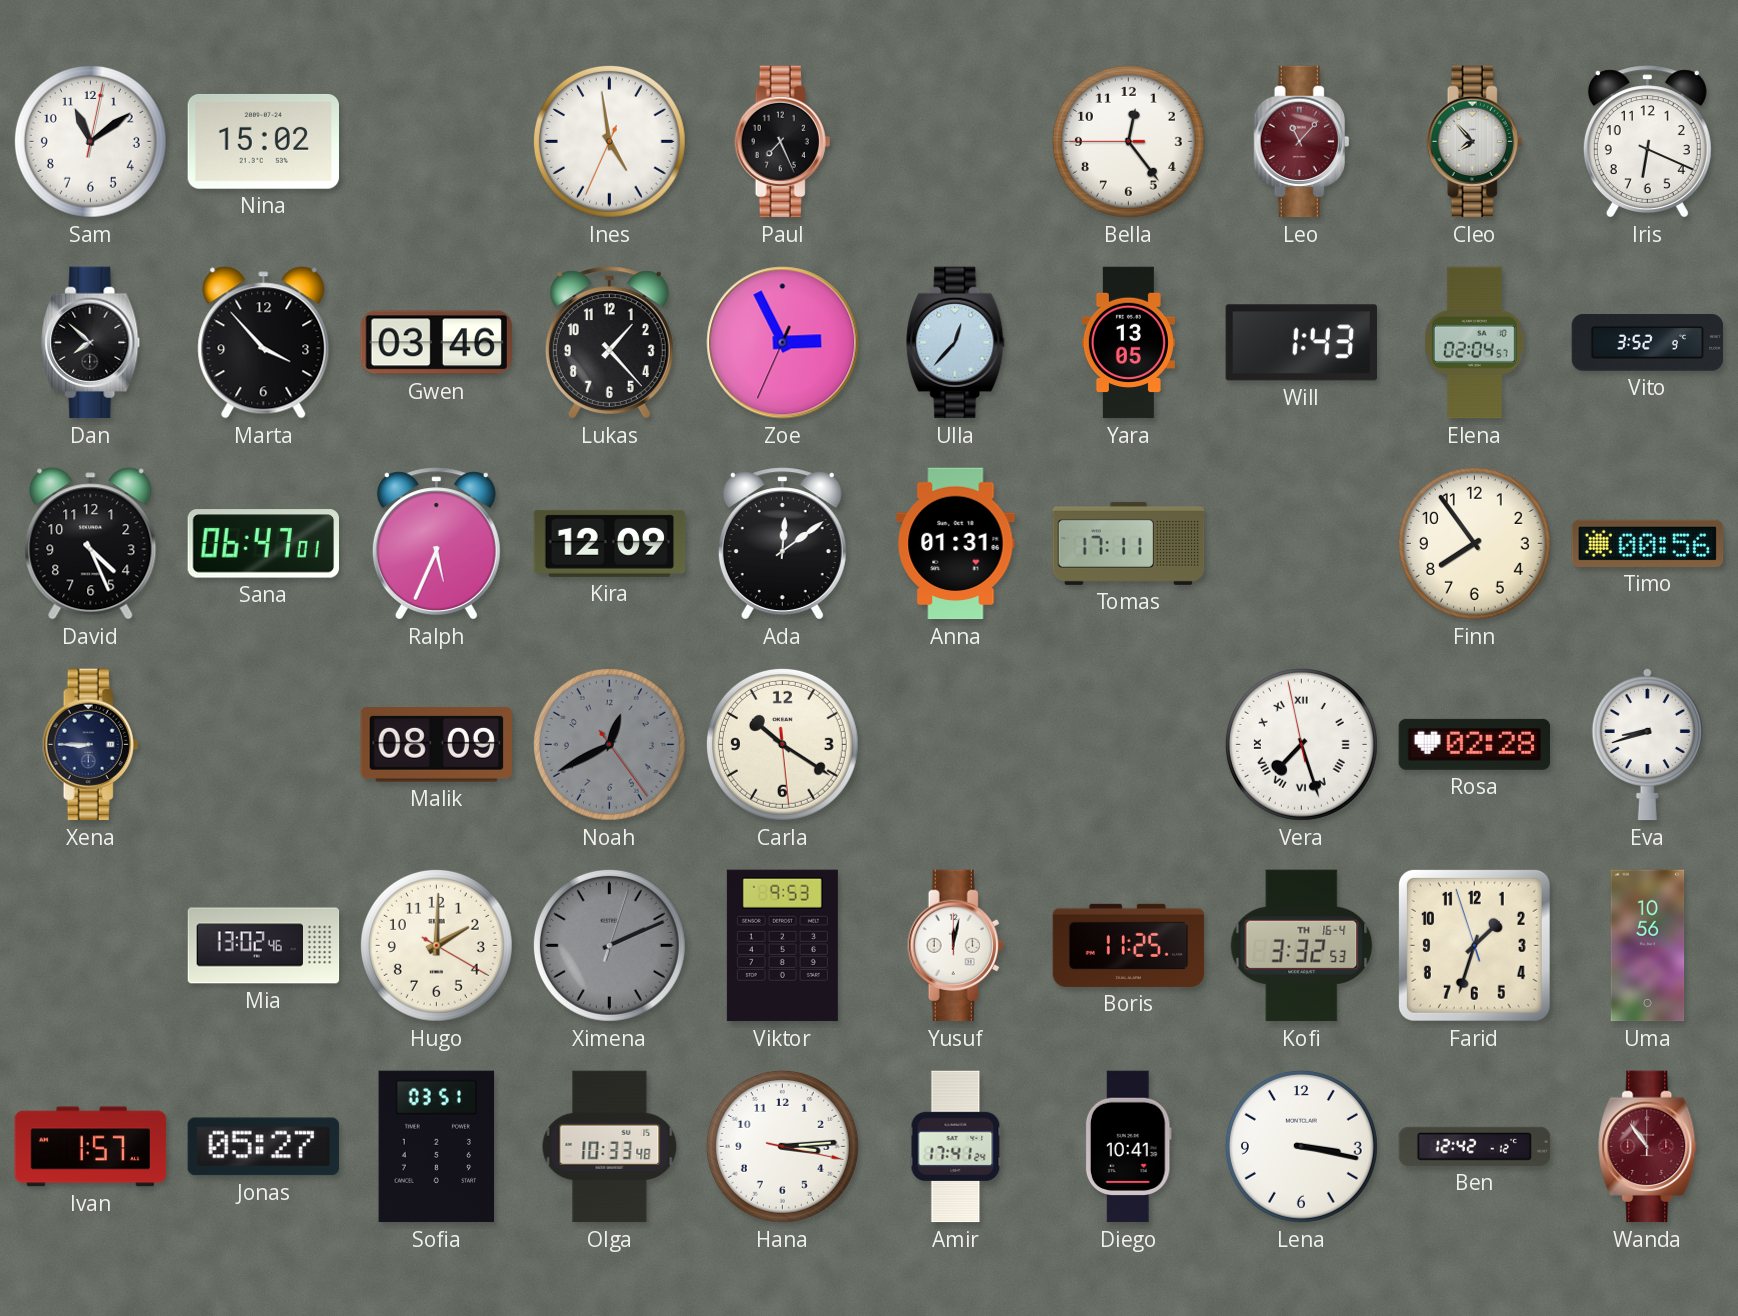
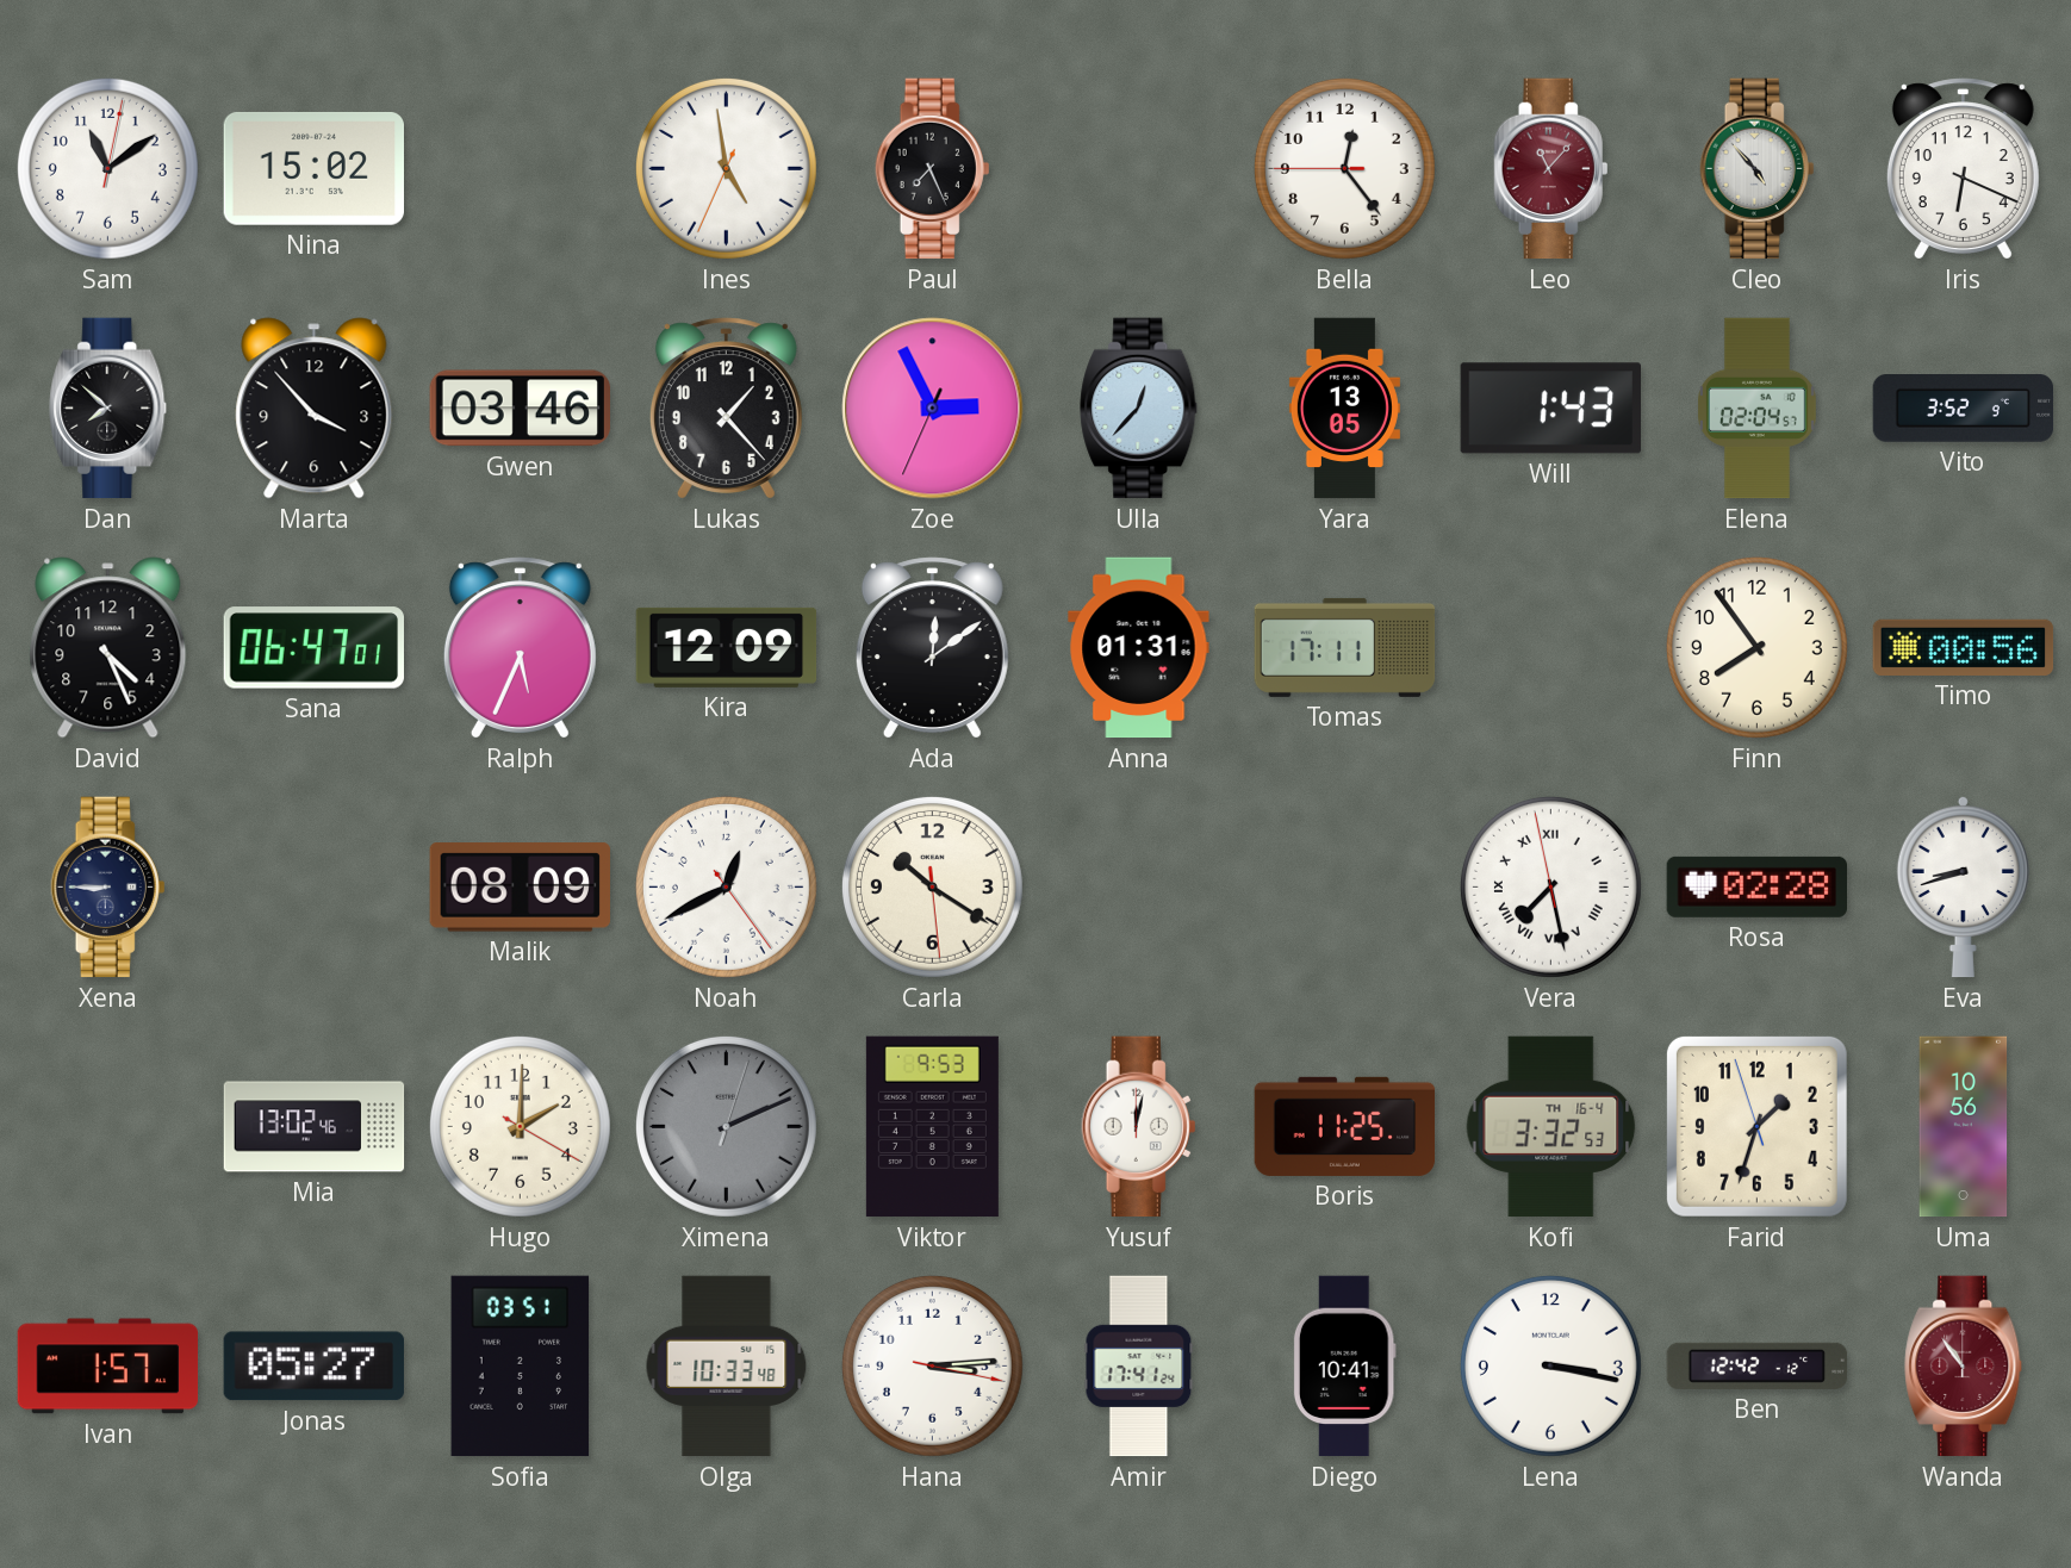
Cleo: 7:53 -> 4:53
Noah dial: grey -> white
Vera: 7:26 -> 7:27
